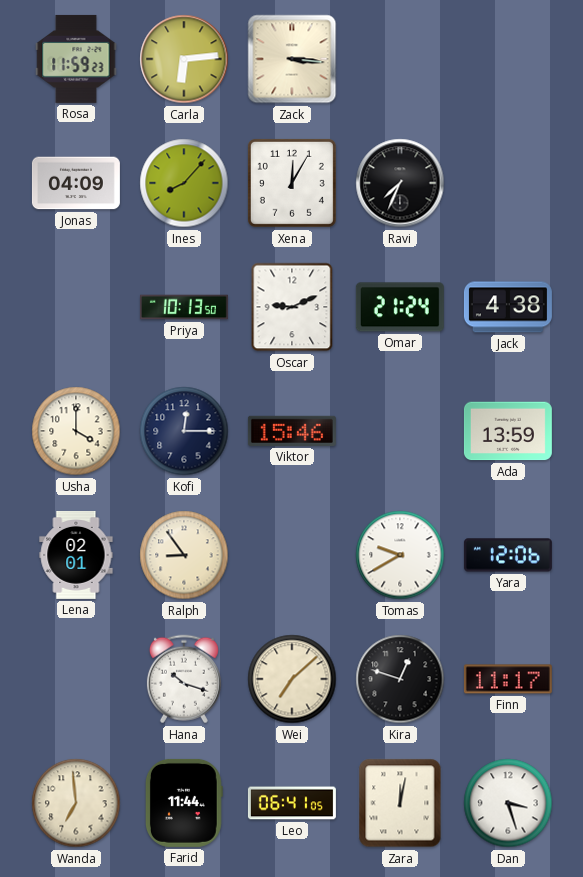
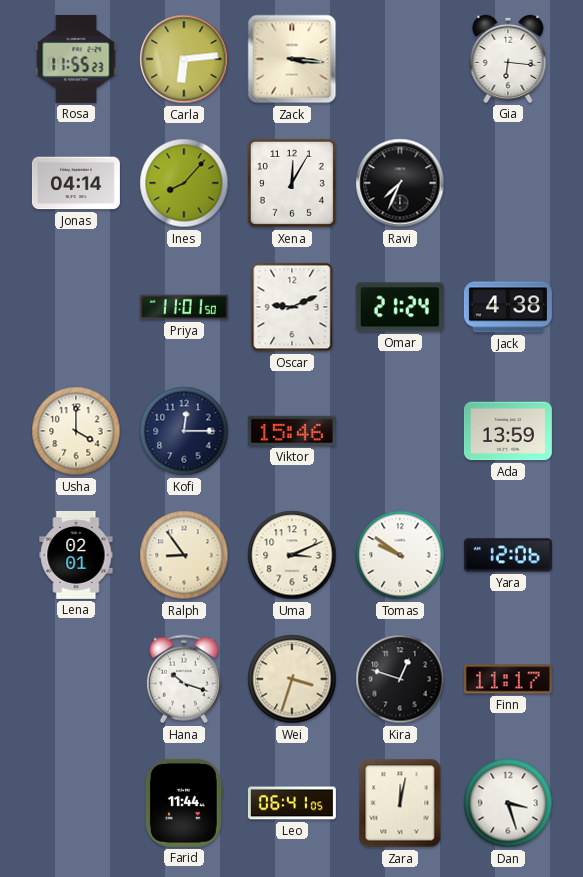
Rosa: 11:59 -> 11:55
Gia: none -> 6:16
Jonas: 04:09 -> 04:14
Priya: 10:13 -> 11:01
Uma: none -> 3:11
Tomas: 9:40 -> 9:51
Wei: 7:08 -> 3:33
Wanda: 6:59 -> none
